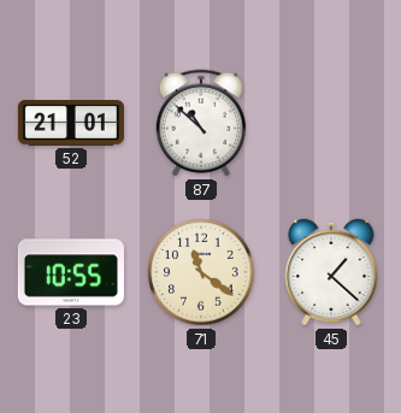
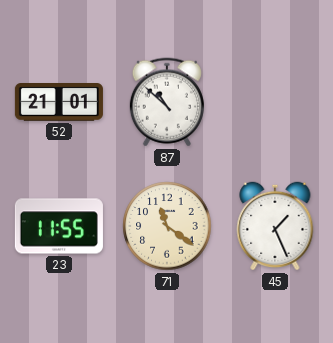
23: 10:55 -> 11:55
45: 1:22 -> 1:26
